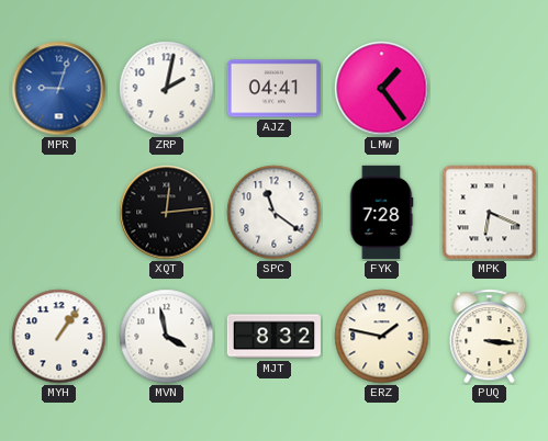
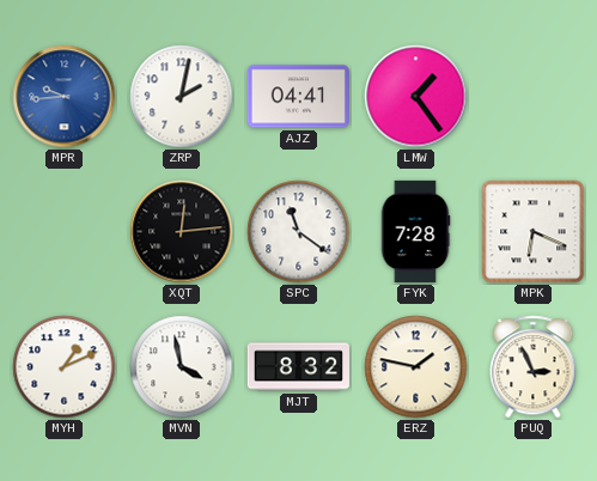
MPR: 9:03 -> 9:44
MYH: 1:06 -> 1:11
PUQ: 3:16 -> 2:56
